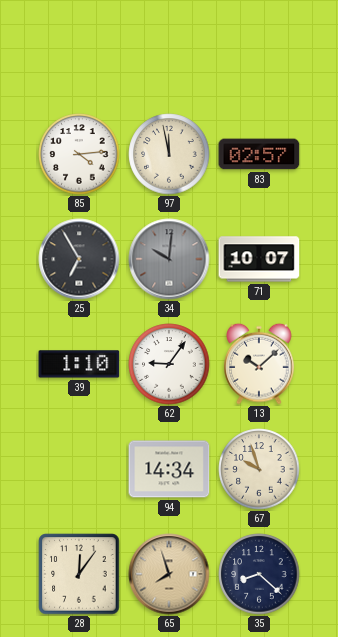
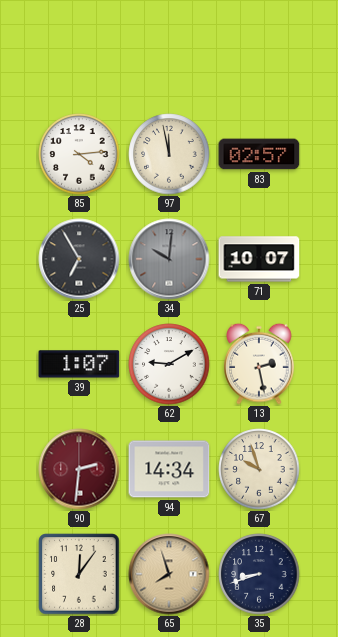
39: 1:10 -> 1:07
62: 9:06 -> 9:10
13: 10:08 -> 2:28
90: none -> 2:31
35: 8:22 -> 8:42
